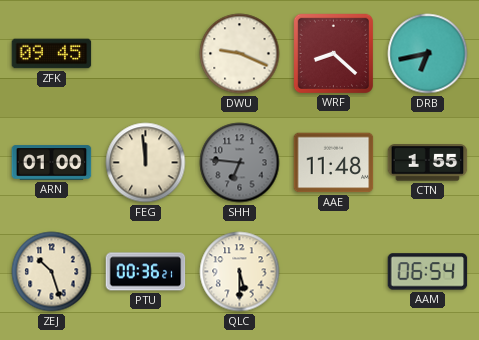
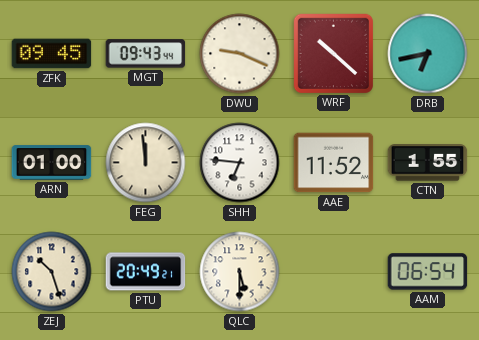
MGT: none -> 09:43
WRF: 8:22 -> 10:22
SHH dial: grey -> white
AAE: 11:48 -> 11:52
PTU: 00:36 -> 20:49
